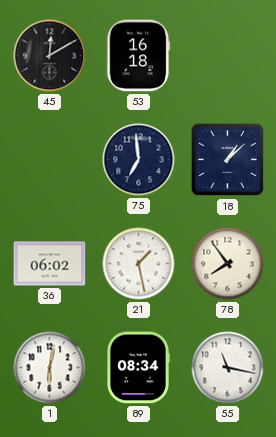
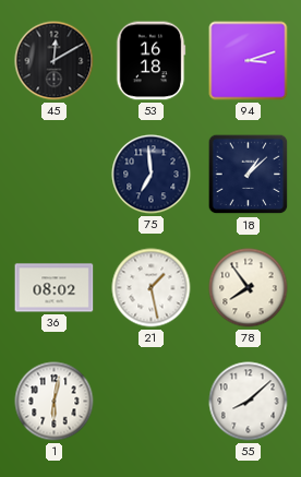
94: none -> 3:12
36: 06:02 -> 08:02
89: 08:34 -> none
55: 11:17 -> 8:08
